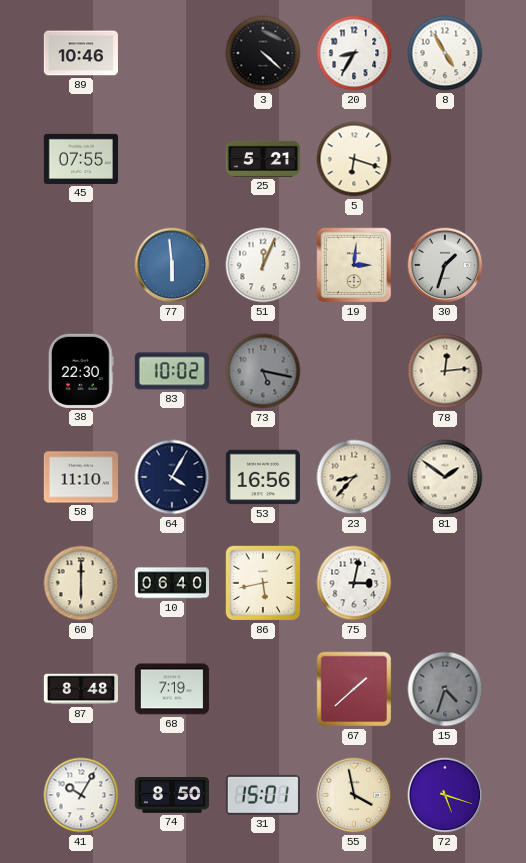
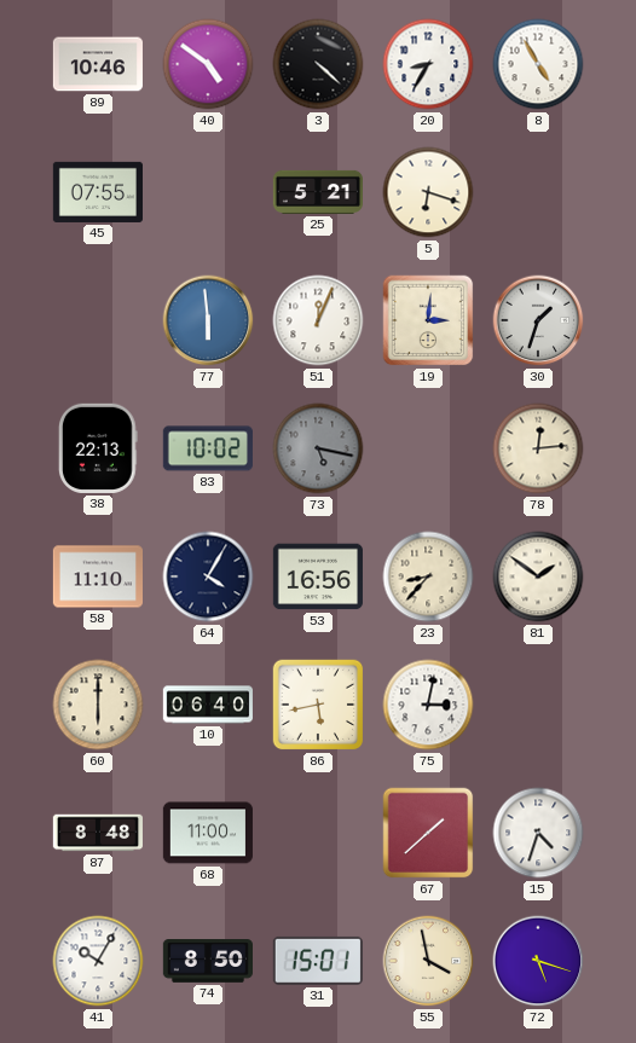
40: none -> 4:51
38: 22:30 -> 22:13
68: 7:19 -> 11:00
15 dial: grey -> white
